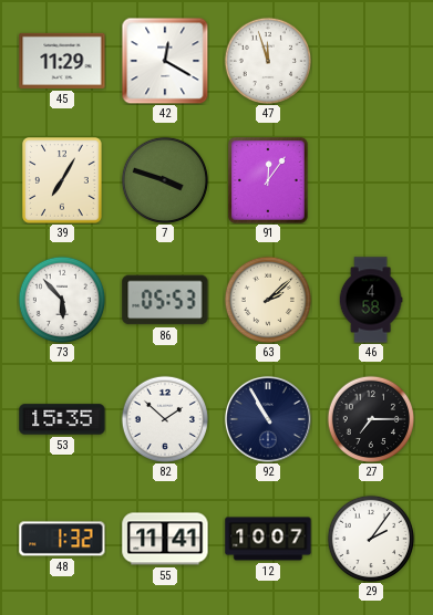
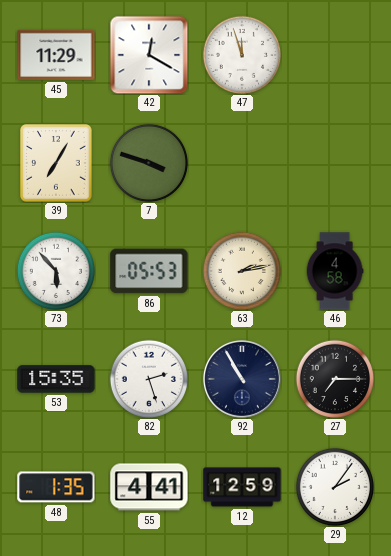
91: 12:06 -> none
63: 2:08 -> 2:13
82: 1:52 -> 2:27
48: 1:32 -> 1:35
55: 11:41 -> 4:41
12: 10:07 -> 12:59
